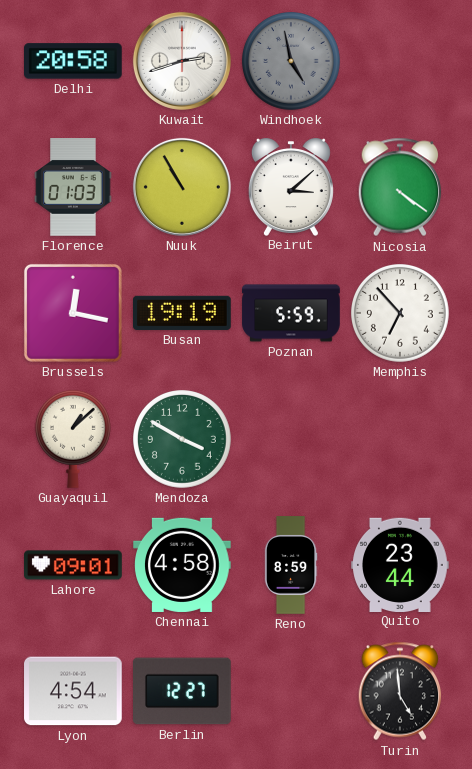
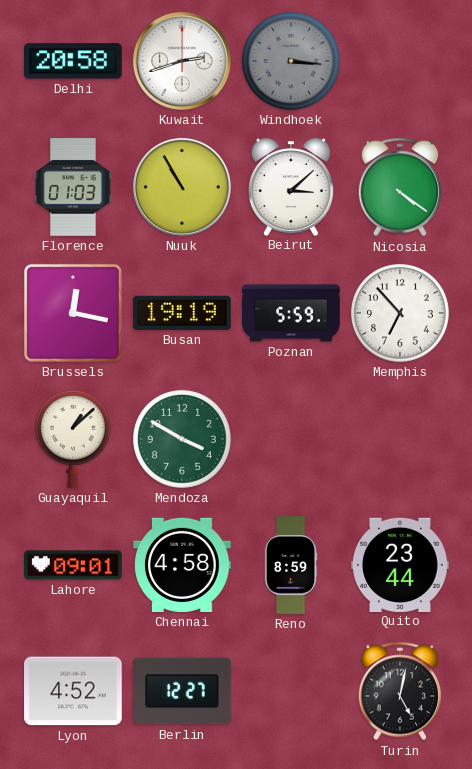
Windhoek: 4:58 -> 3:16
Lyon: 4:54 -> 4:52
Turin: 4:59 -> 5:02
